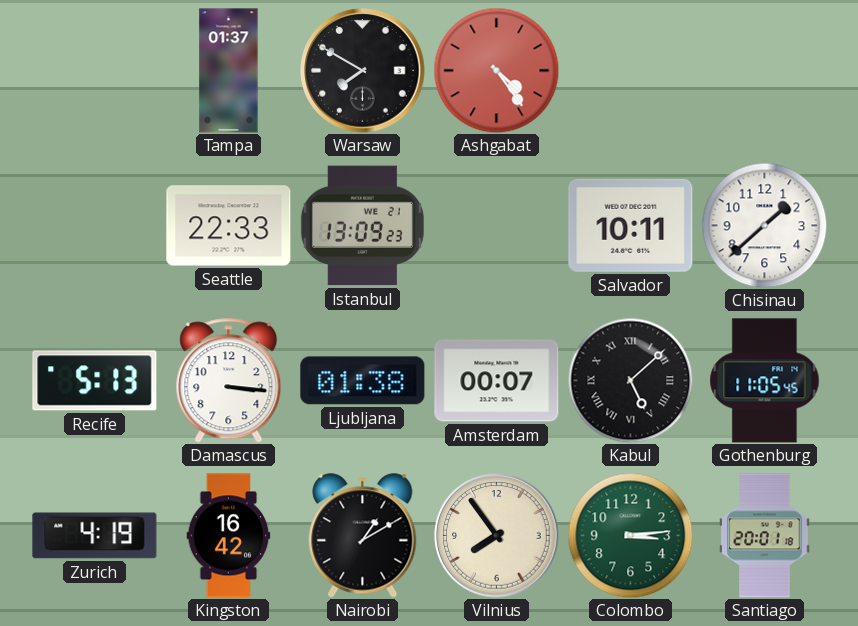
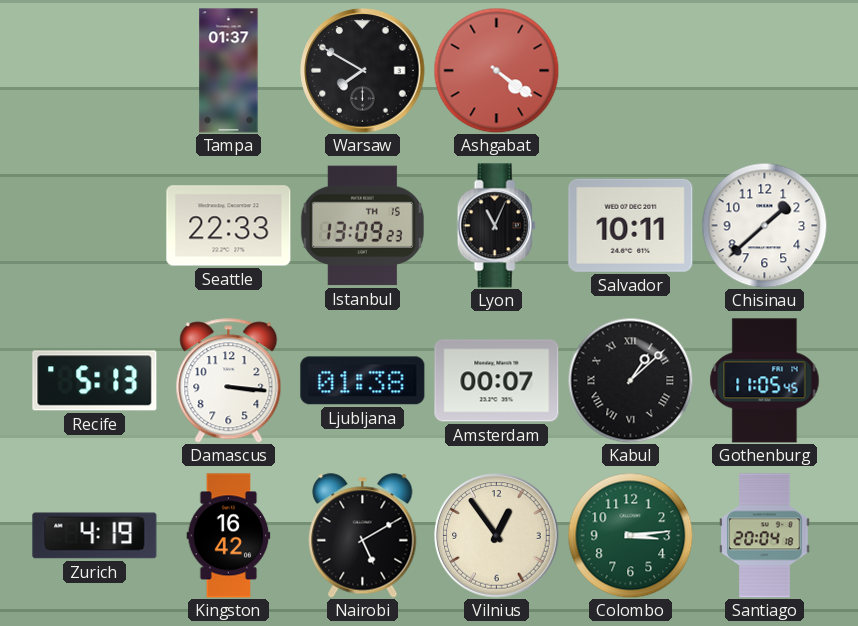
Ashgabat: 4:24 -> 4:21
Istanbul date: WE 21 -> TH 15
Lyon: none -> 11:04
Kabul: 5:08 -> 1:08
Nairobi: 1:10 -> 5:10
Vilnius: 7:54 -> 12:54
Santiago: 20:01 -> 20:04
